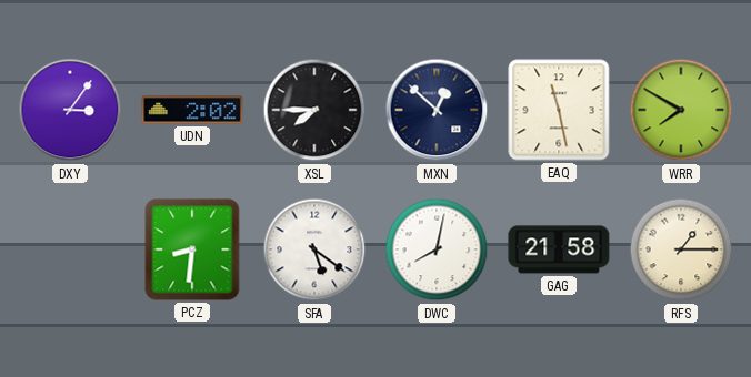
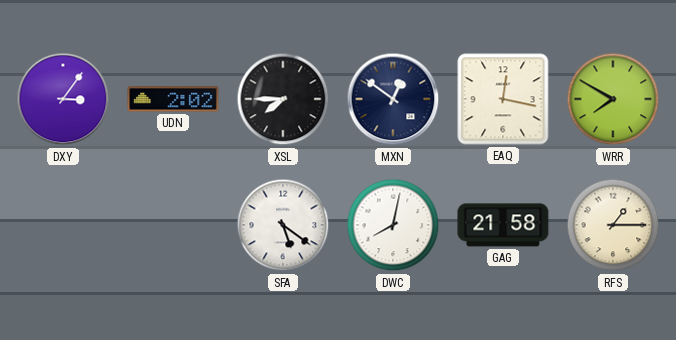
MXN: 12:52 -> 12:51
EAQ: 11:28 -> 12:17
PCZ: 8:31 -> none
